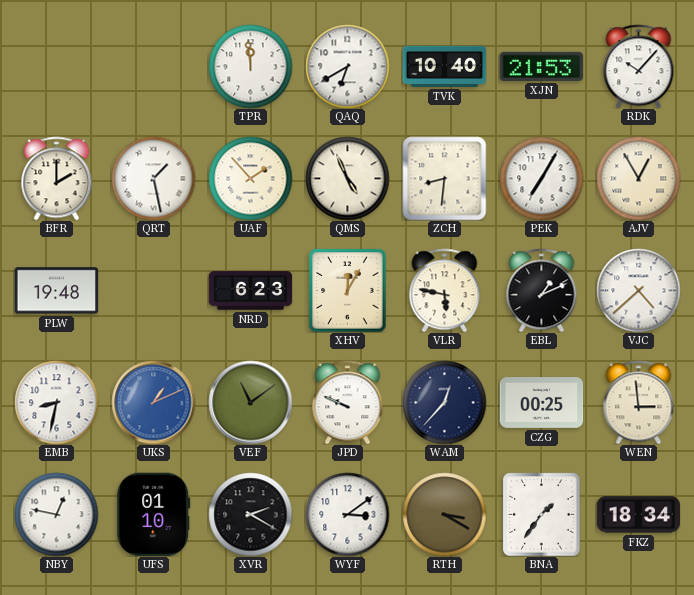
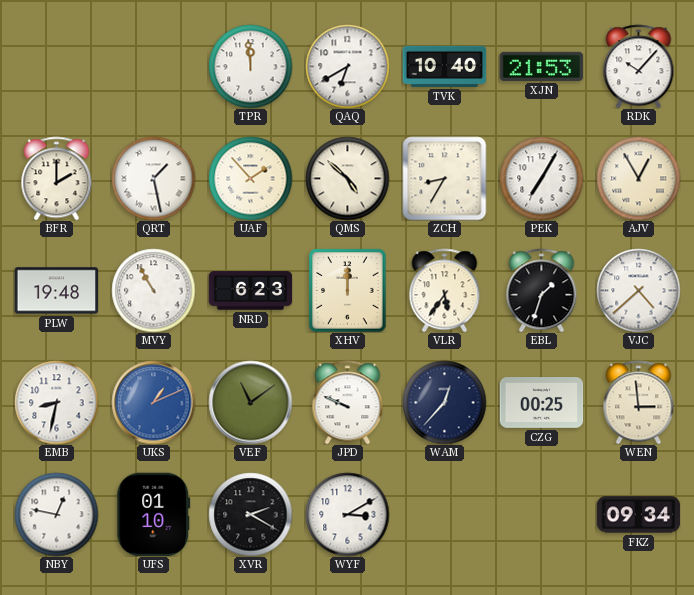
QMS: 4:56 -> 4:52
ZCH: 8:31 -> 8:35
MVY: none -> 10:55
XHV: 12:05 -> 12:00
VLR: 5:47 -> 5:36
EBL: 1:11 -> 1:33
WYF: 3:09 -> 3:10
RTH: 3:20 -> none
BNA: 1:36 -> none
FKZ: 18:34 -> 09:34
